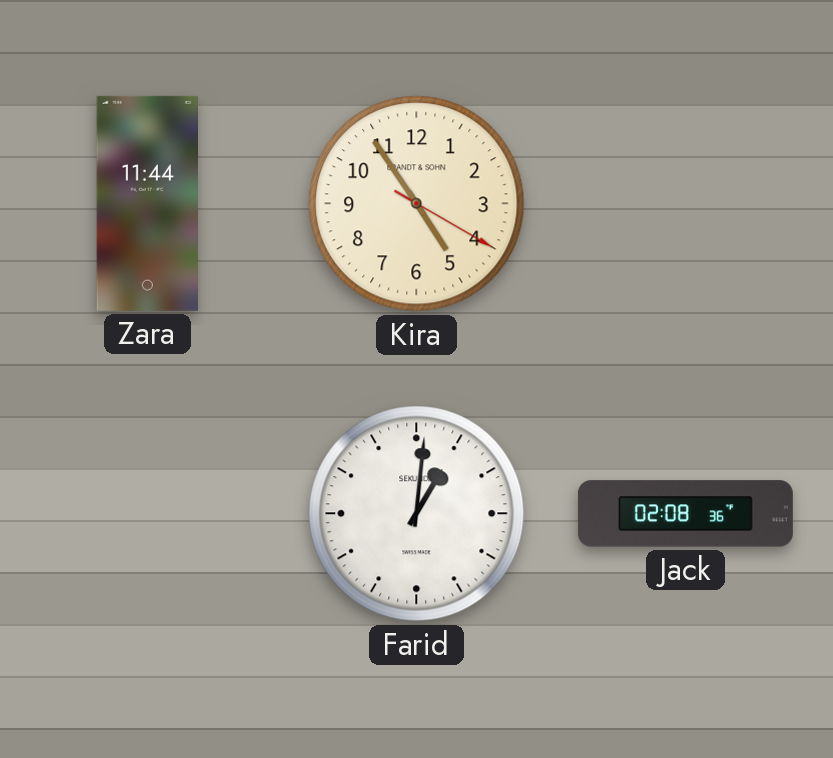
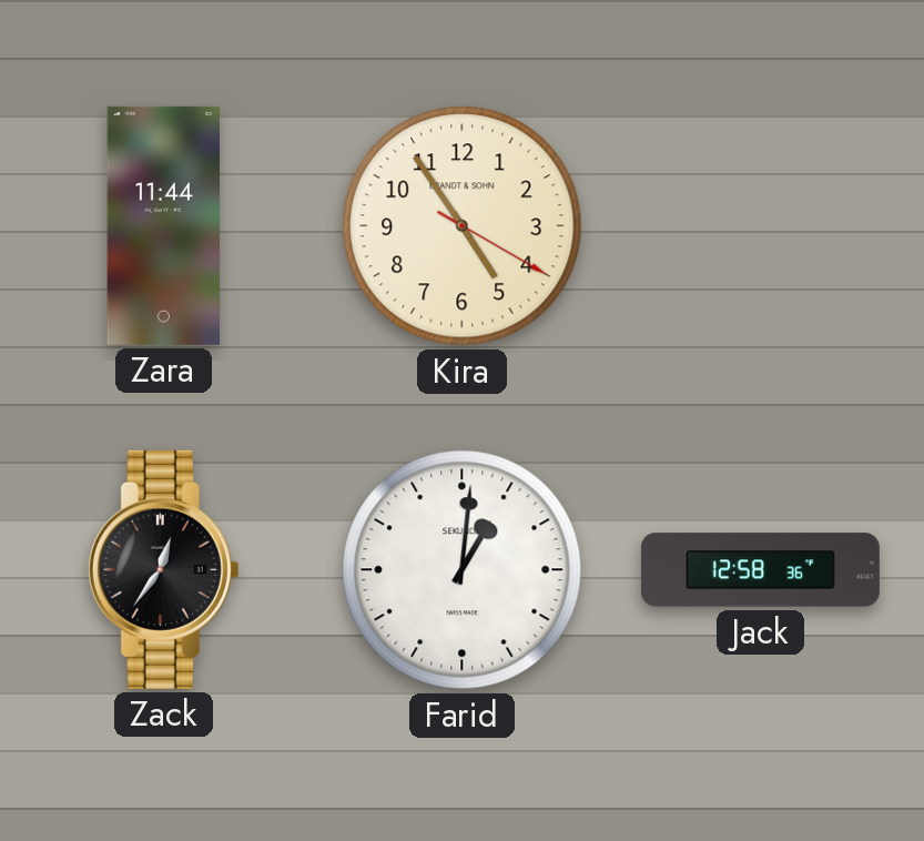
Zack: none -> 12:36
Jack: 02:08 -> 12:58
